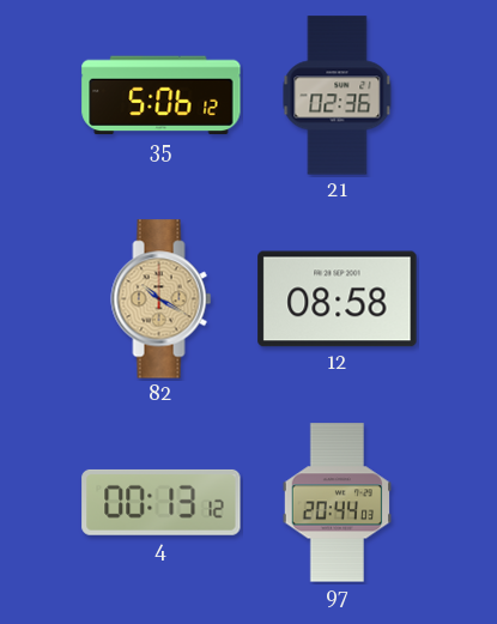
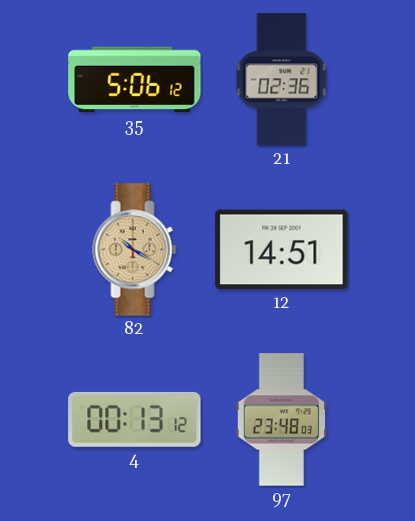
12: 08:58 -> 14:51
97: 20:44 -> 23:48
